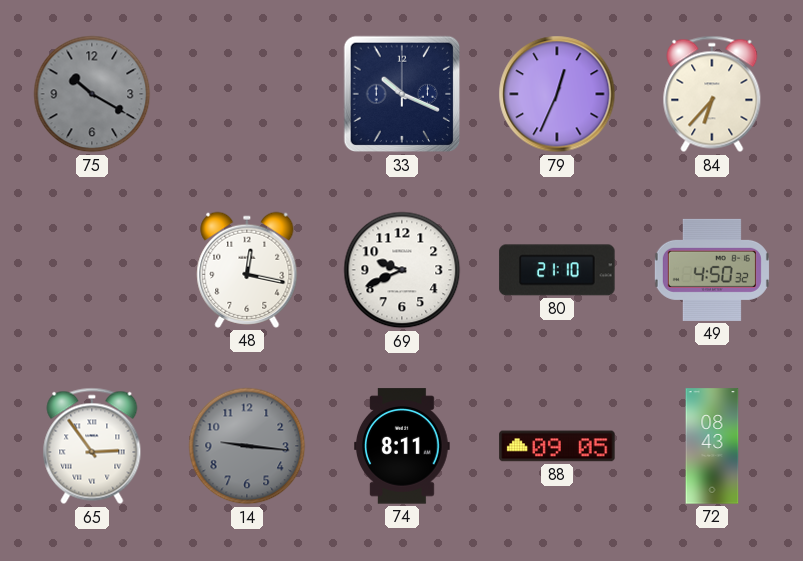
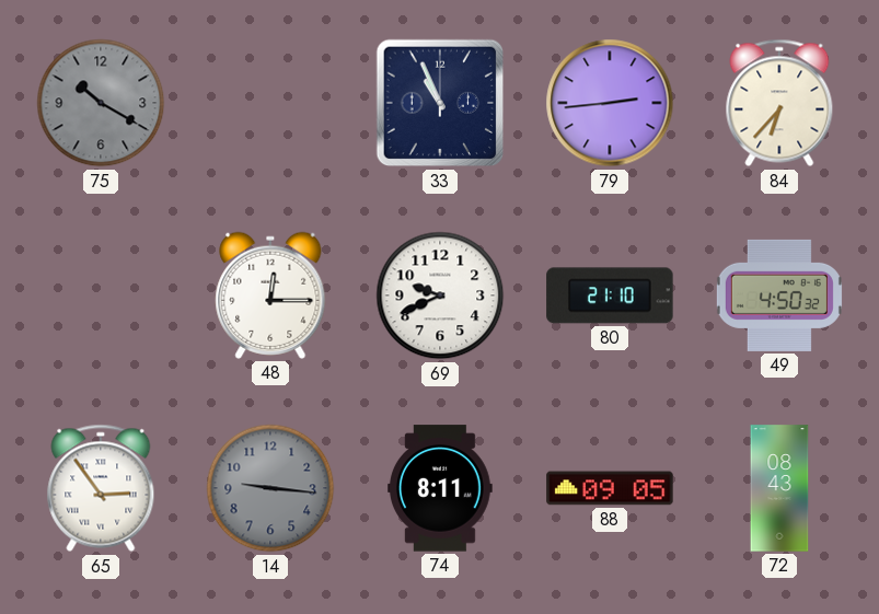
33: 10:19 -> 10:56
79: 12:34 -> 2:44
48: 12:17 -> 12:15
